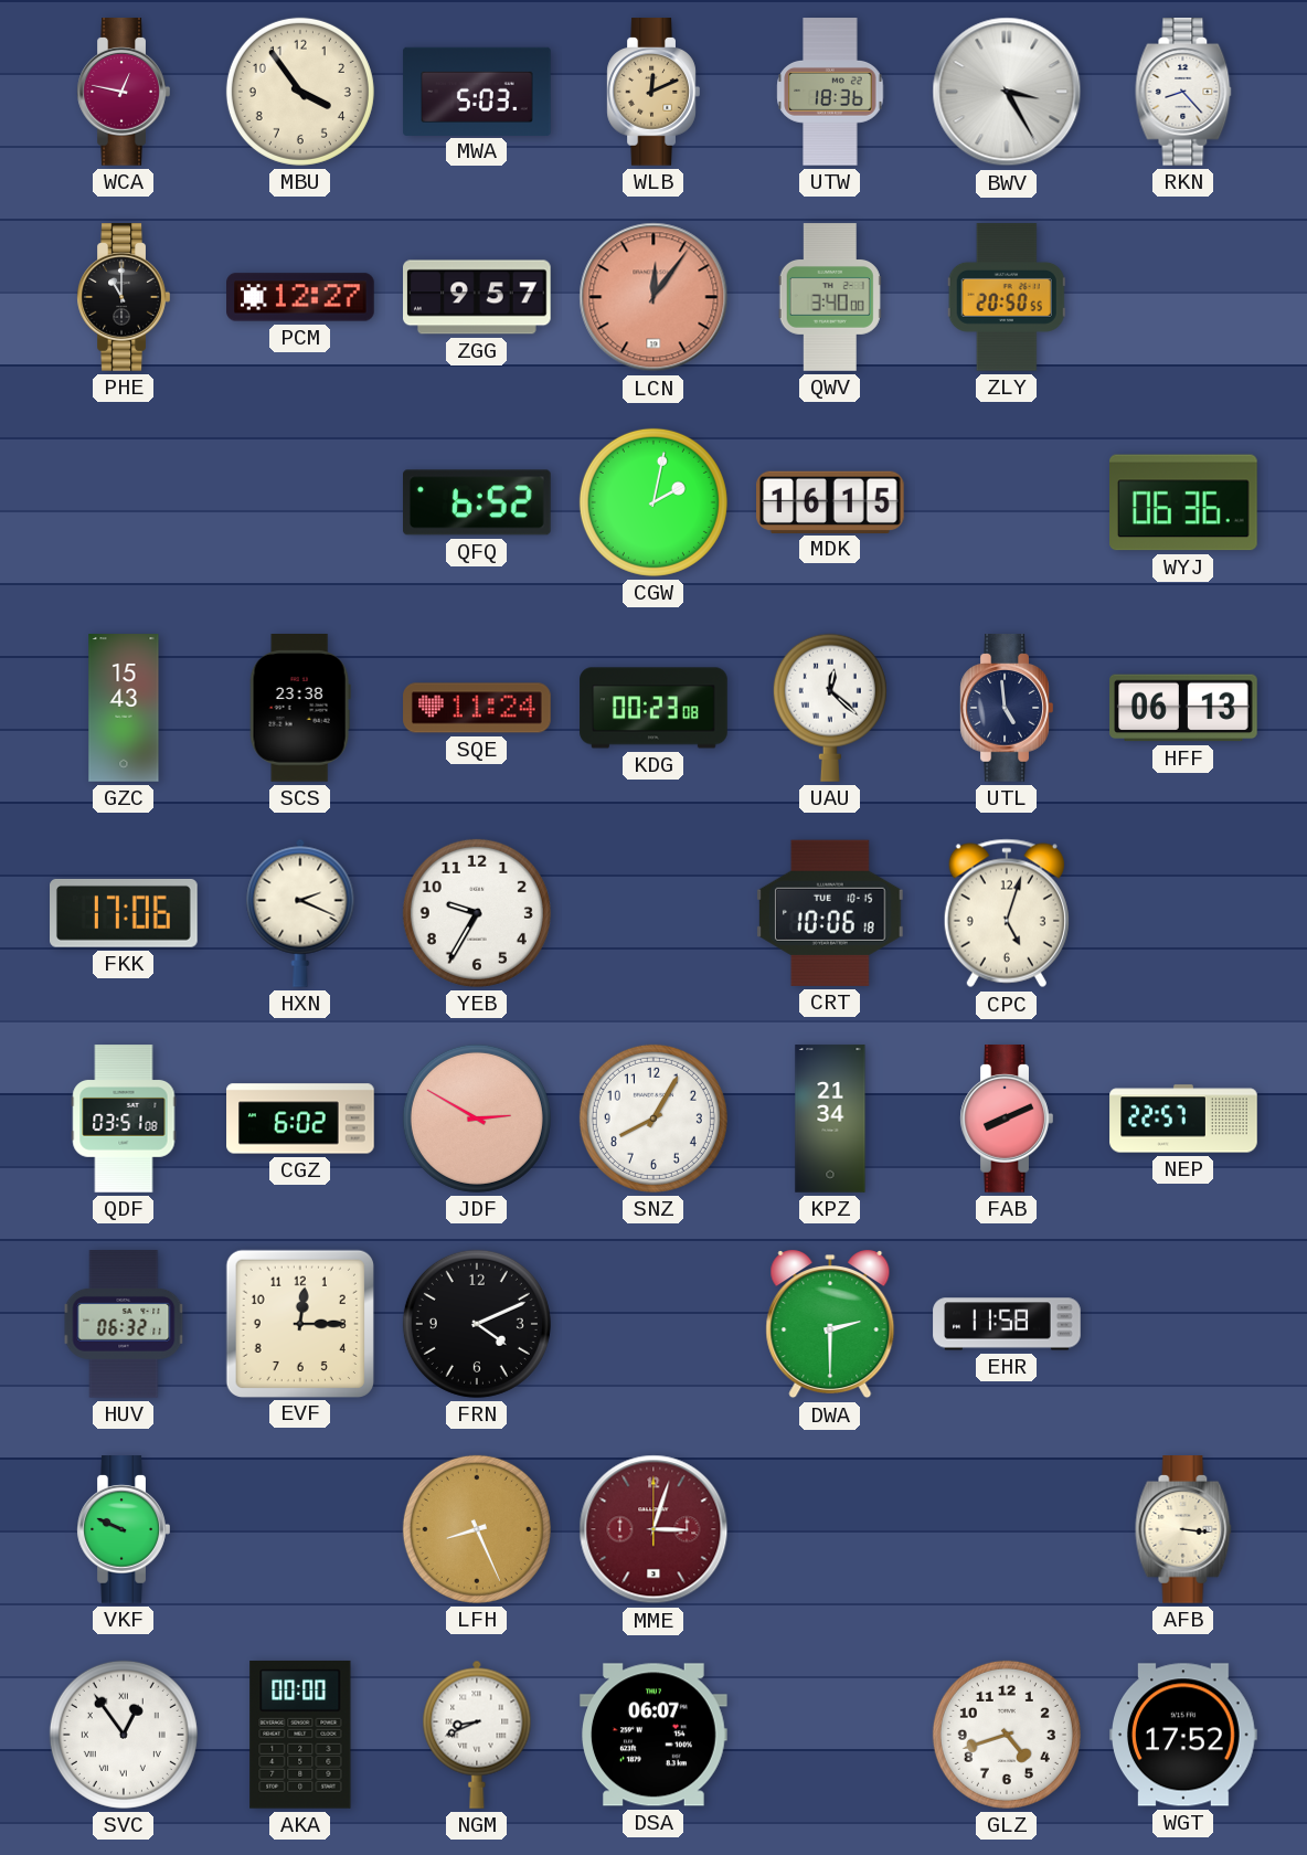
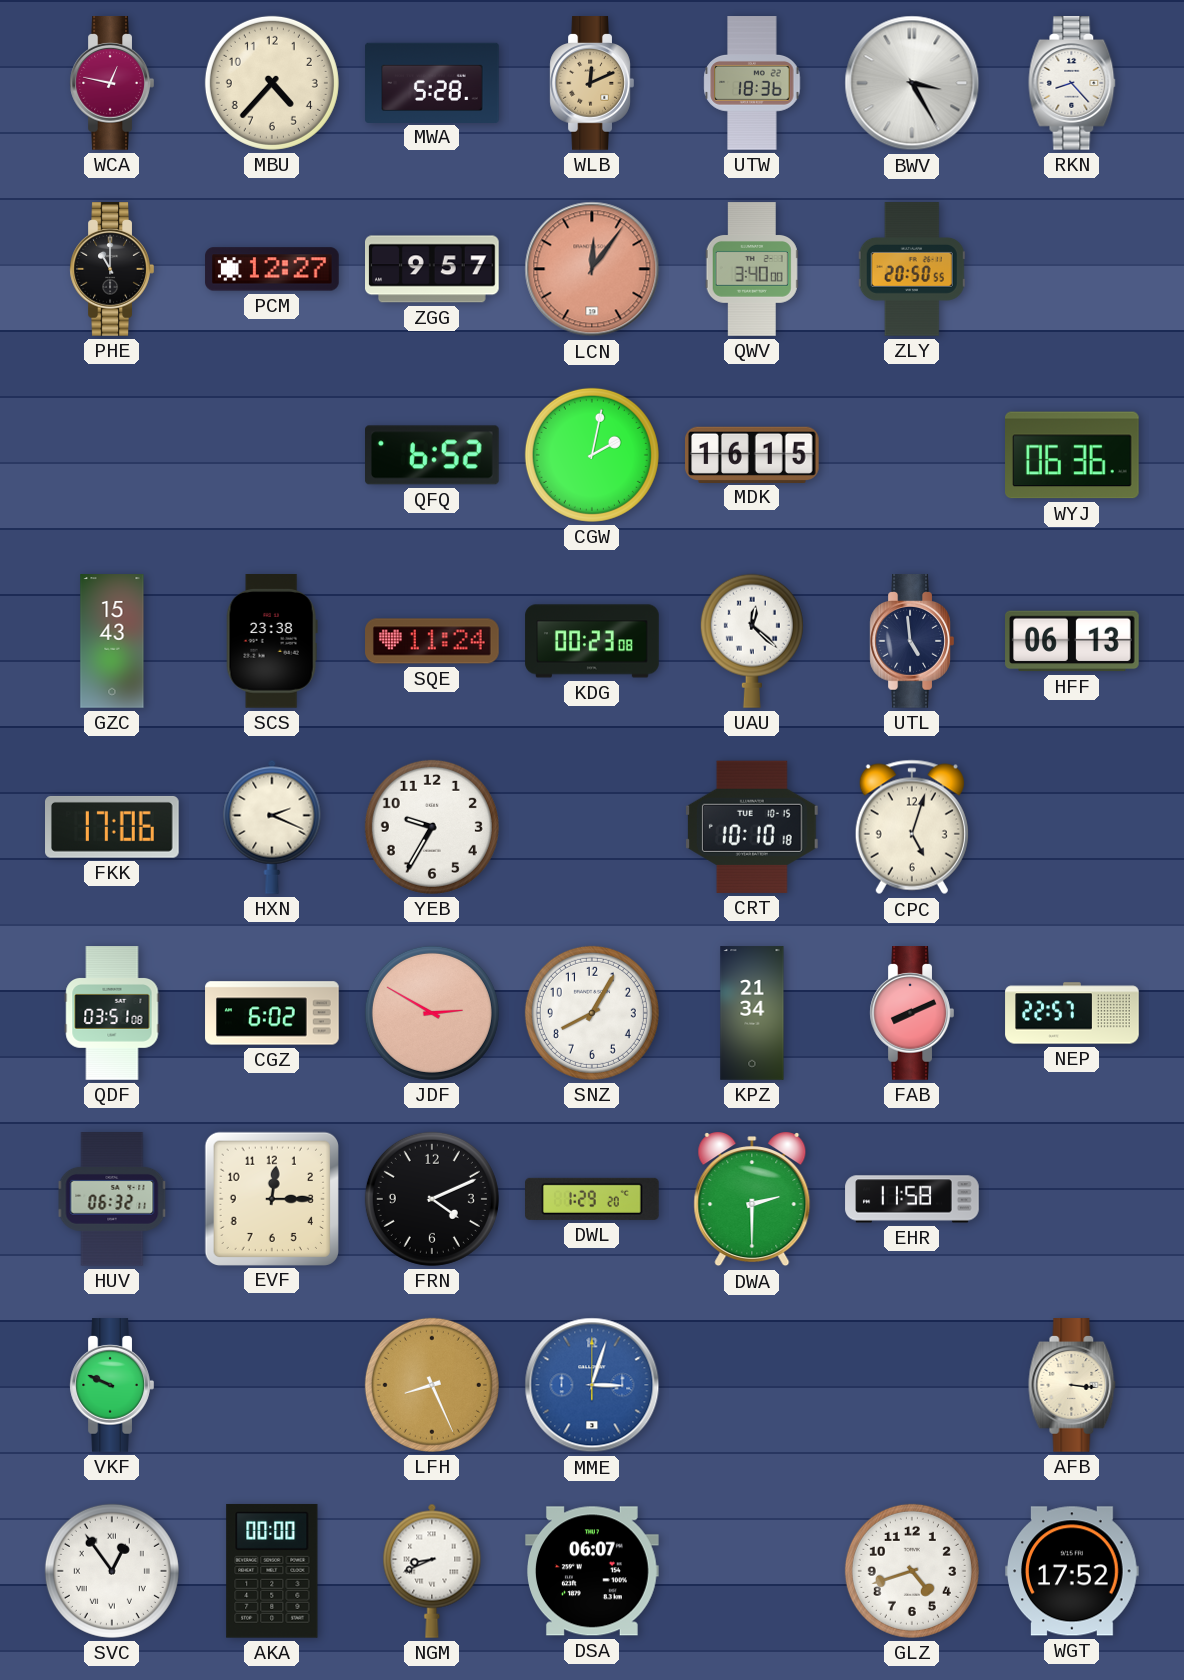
MBU: 3:54 -> 4:37
MWA: 5:03 -> 5:28
CRT: 10:06 -> 10:10
DWL: none -> 1:29
MME dial: burgundy -> blue
